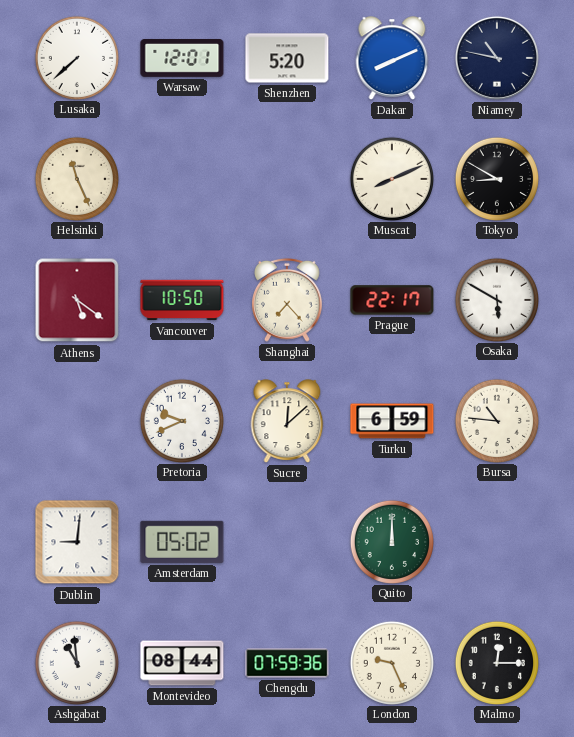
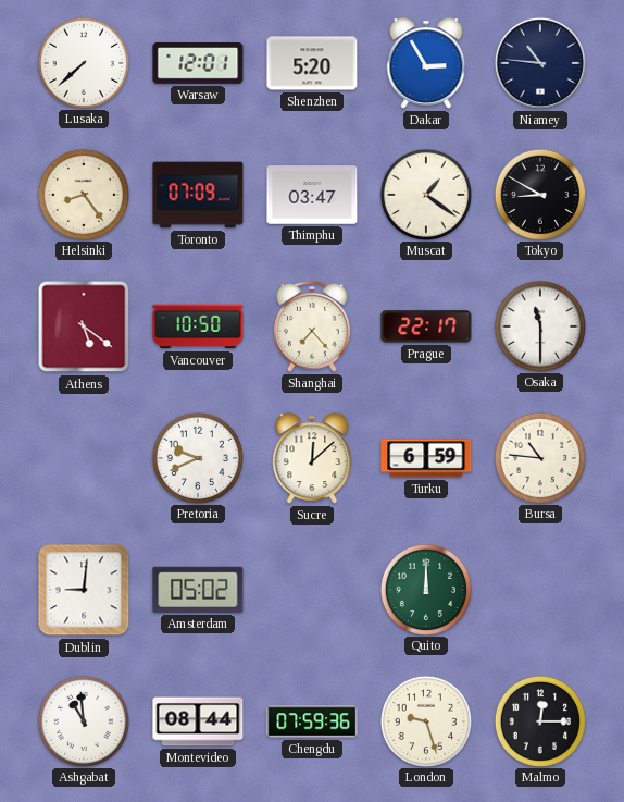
Dakar: 8:11 -> 2:55
Niamey: 10:47 -> 10:46
Helsinki: 11:26 -> 8:24
Toronto: none -> 07:09
Thimphu: none -> 03:47
Muscat: 8:11 -> 1:21
Osaka: 5:50 -> 11:30
London: 9:26 -> 9:27
